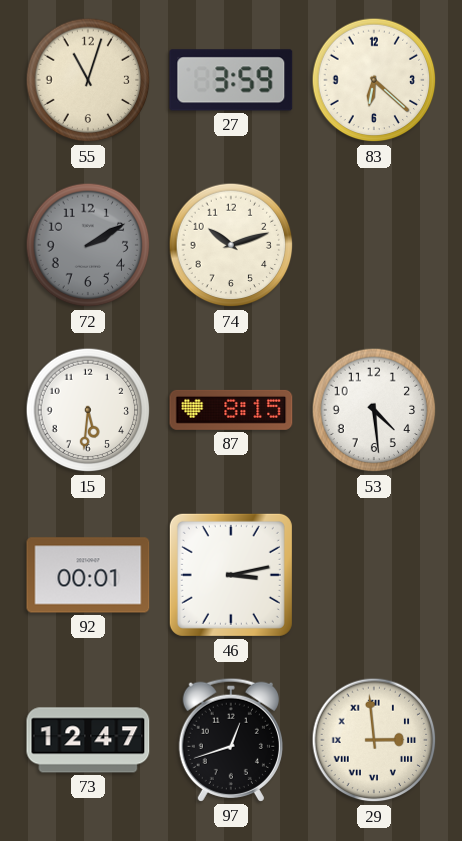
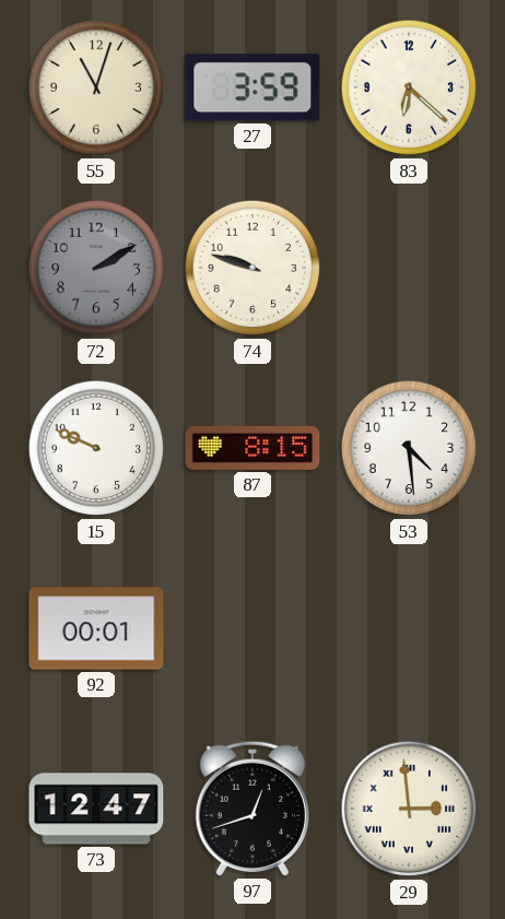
74: 10:12 -> 9:48
15: 5:31 -> 9:49
46: 3:13 -> none
